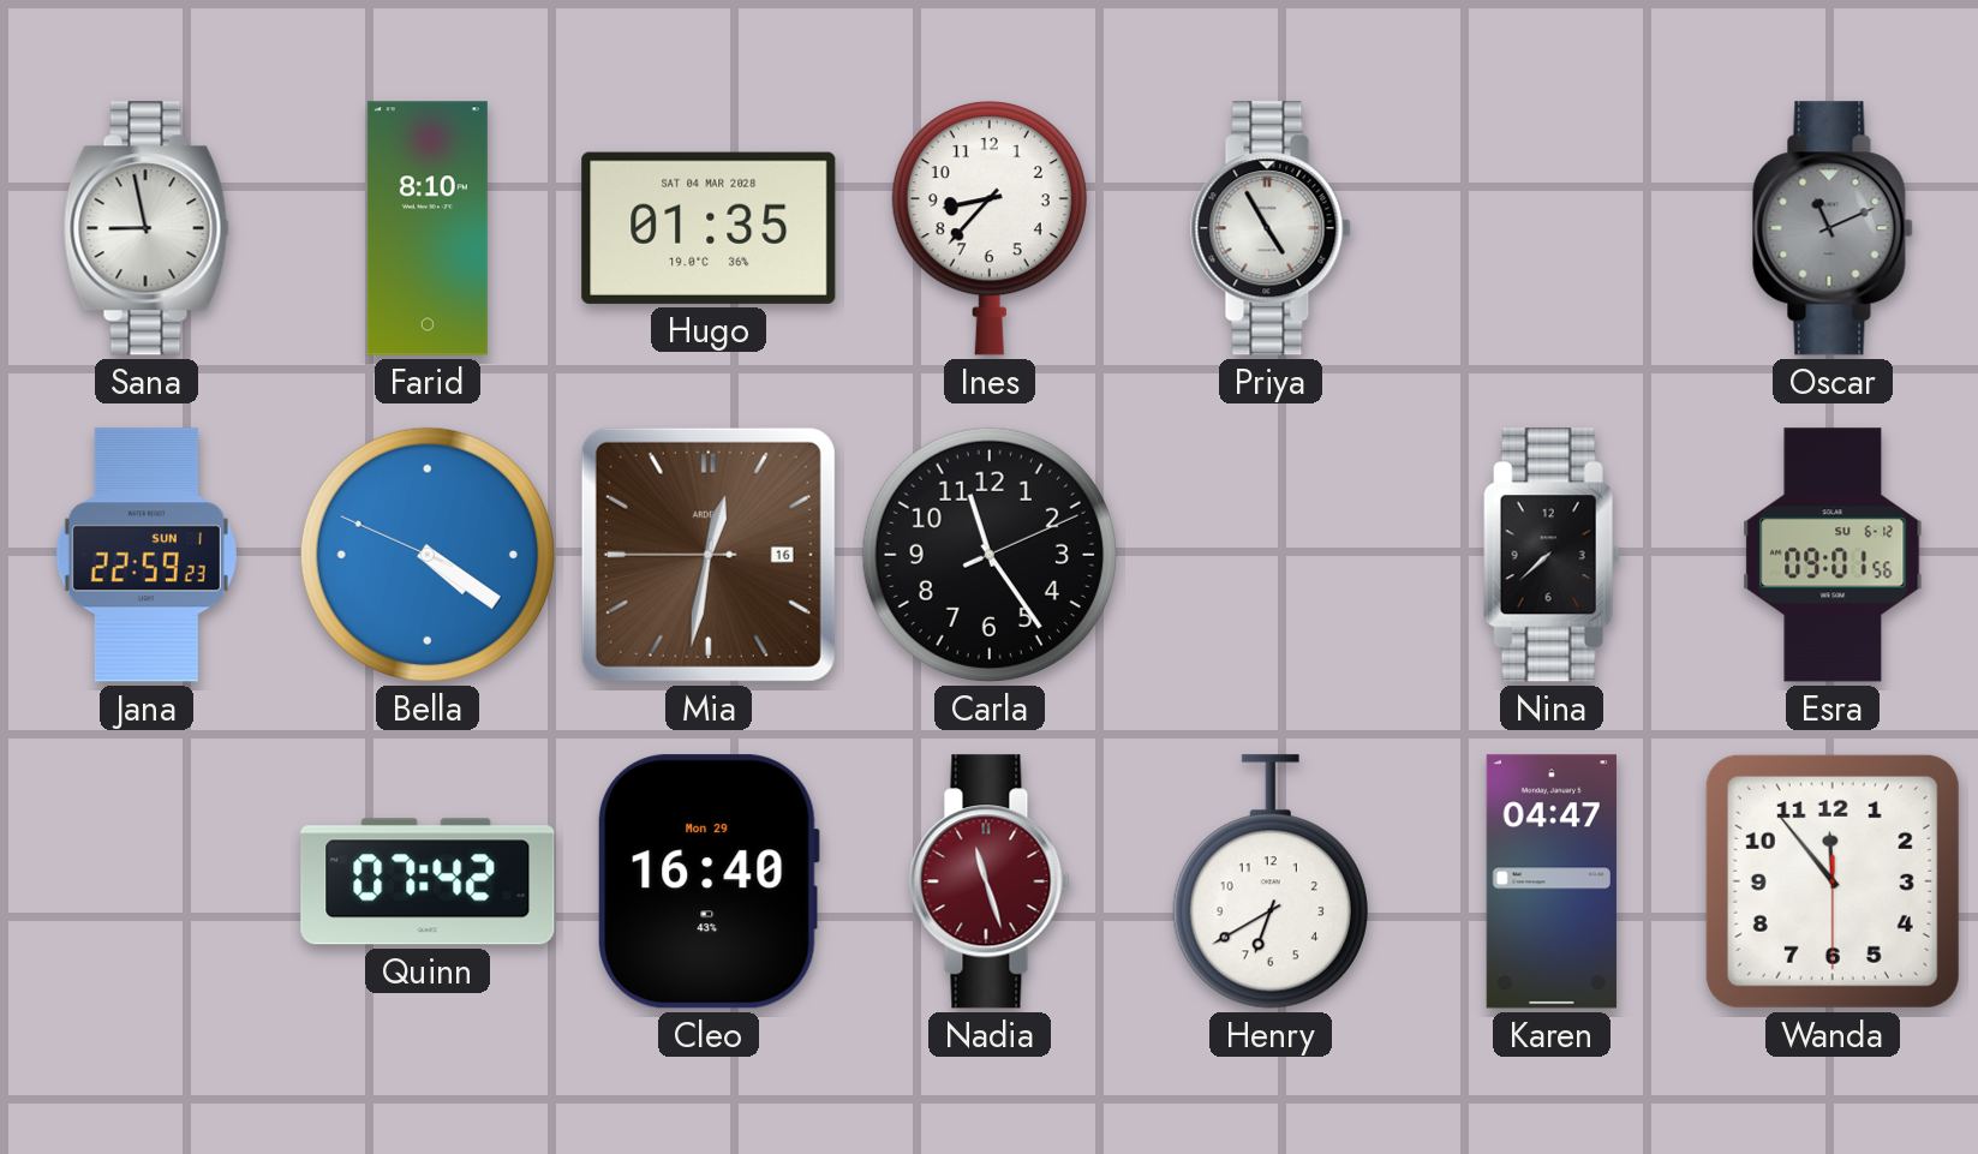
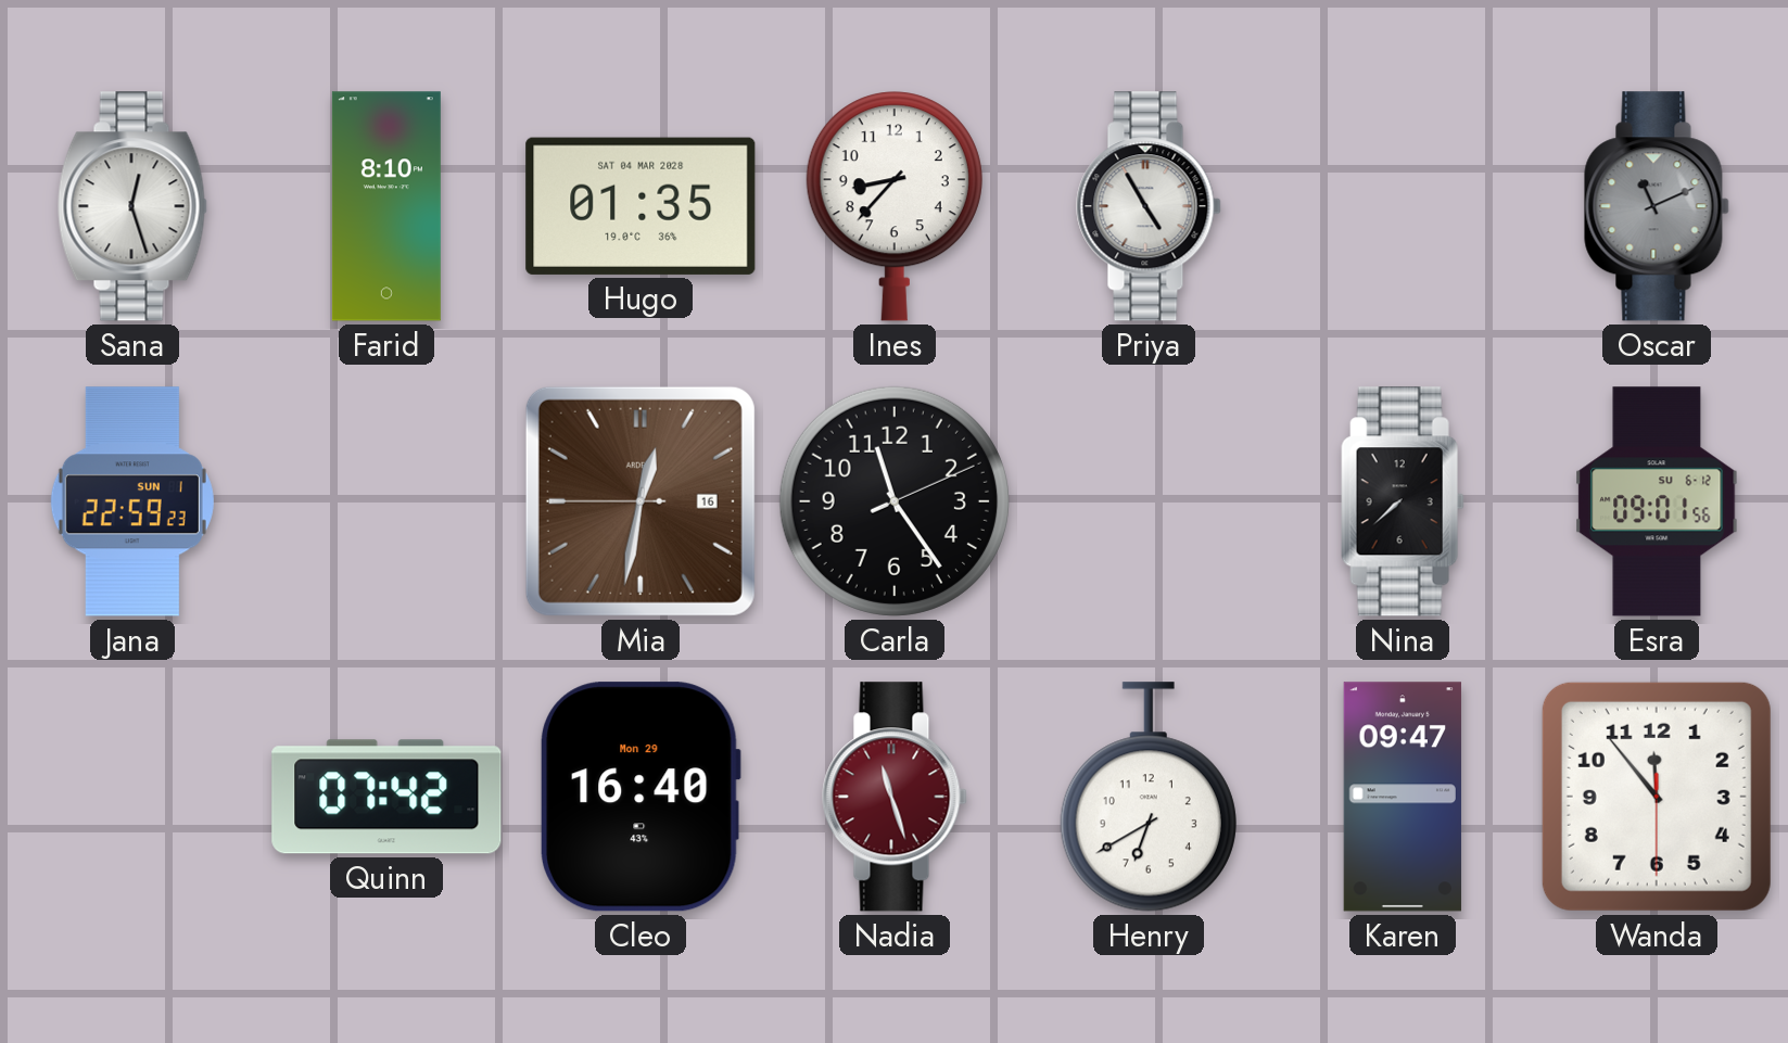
Sana: 8:58 -> 12:27
Bella: 4:20 -> none
Karen: 04:47 -> 09:47
